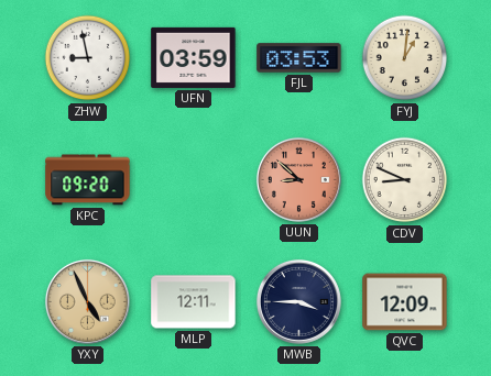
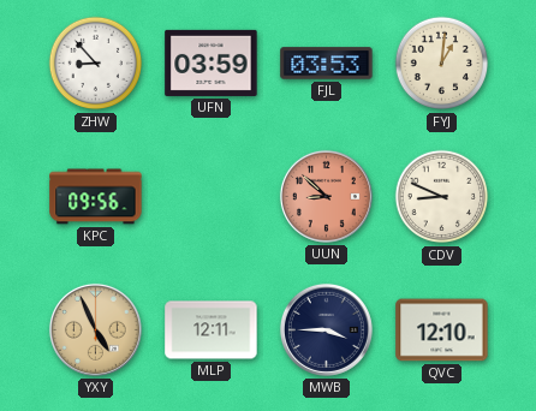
ZHW: 8:58 -> 8:53
KPC: 09:20 -> 09:56
QVC: 12:09 -> 12:10
